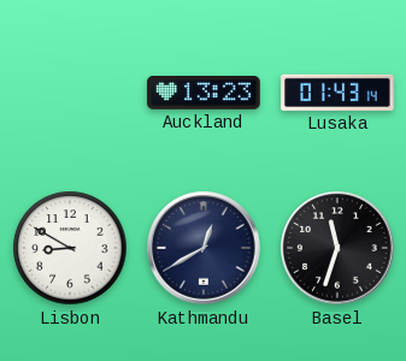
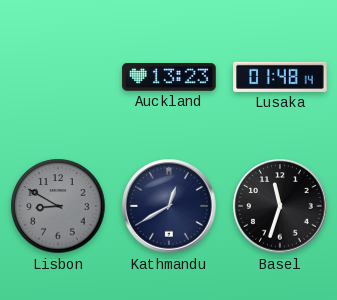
Lusaka: 01:43 -> 01:48
Lisbon dial: white -> grey
